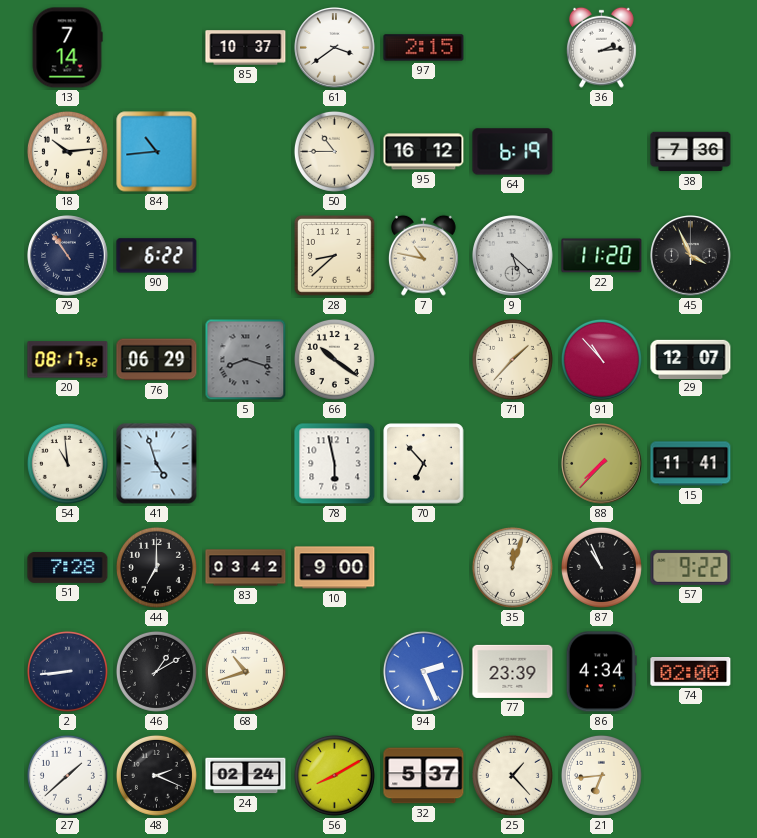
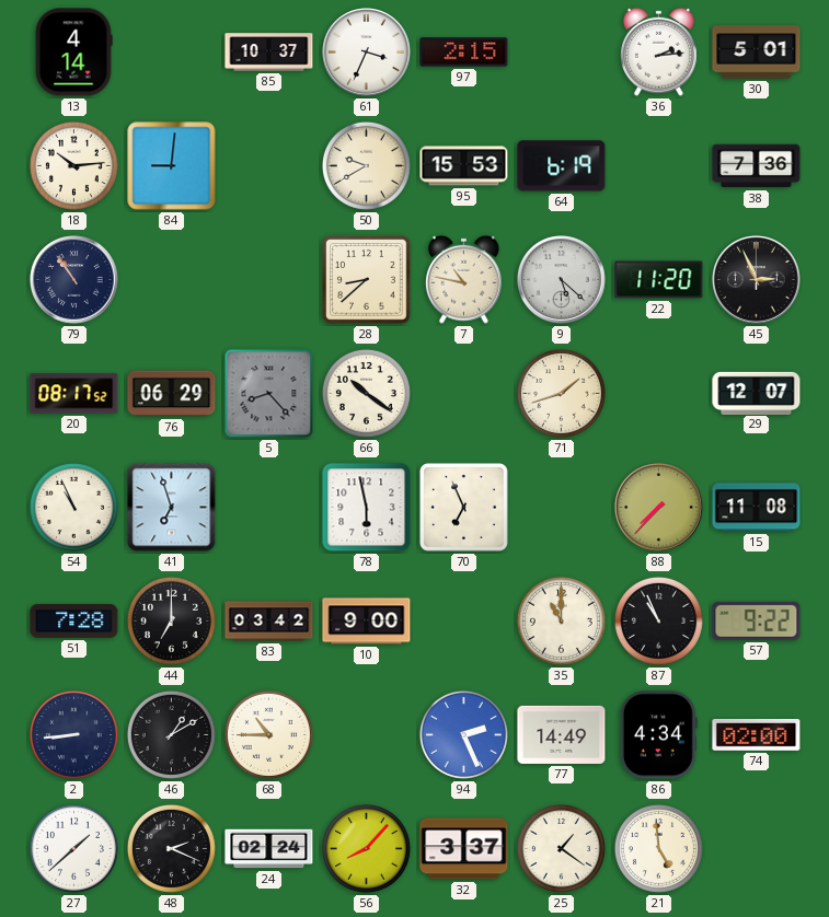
13: 7:14 -> 4:14
61: 3:39 -> 3:34
30: none -> 5:01
84: 10:44 -> 9:01
50: 10:45 -> 9:40
95: 16:12 -> 15:53
90: 6:22 -> none
45: 3:56 -> 2:56
5: 8:18 -> 8:23
71: 1:37 -> 1:42
91: 10:53 -> none
54: 10:59 -> 10:56
41: 4:57 -> 6:57
70: 6:53 -> 6:56
15: 11:41 -> 11:08
35: 12:03 -> 11:00
68: 10:42 -> 10:45
77: 23:39 -> 14:49
56: 8:10 -> 8:07
32: 5:37 -> 3:37
25: 1:23 -> 1:21
21: 6:44 -> 4:59
